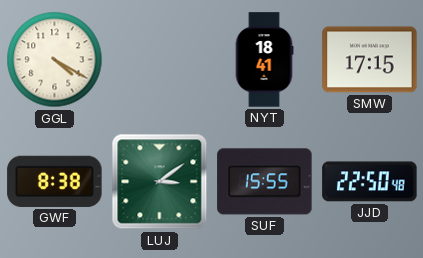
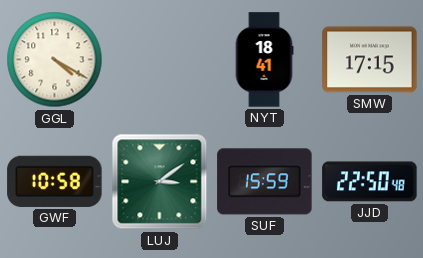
GWF: 8:38 -> 10:58
SUF: 15:55 -> 15:59
